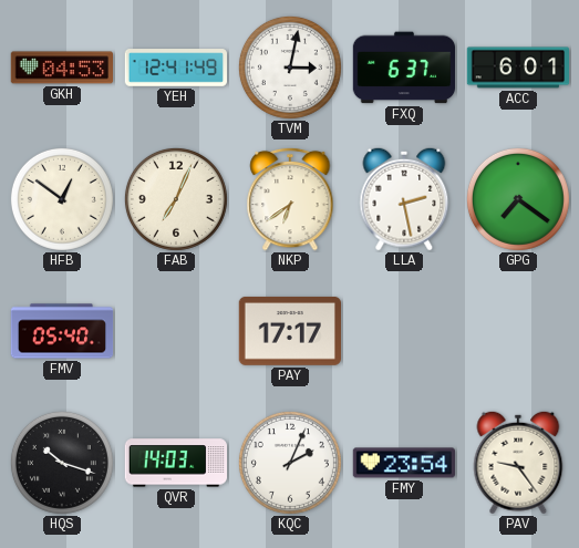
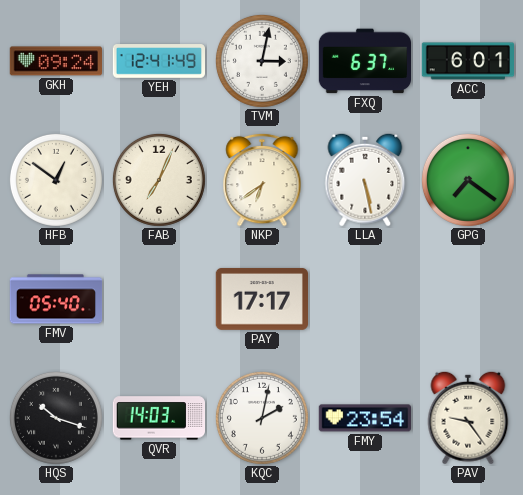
GKH: 04:53 -> 09:24
LLA: 2:28 -> 5:28
KQC: 2:04 -> 2:02
